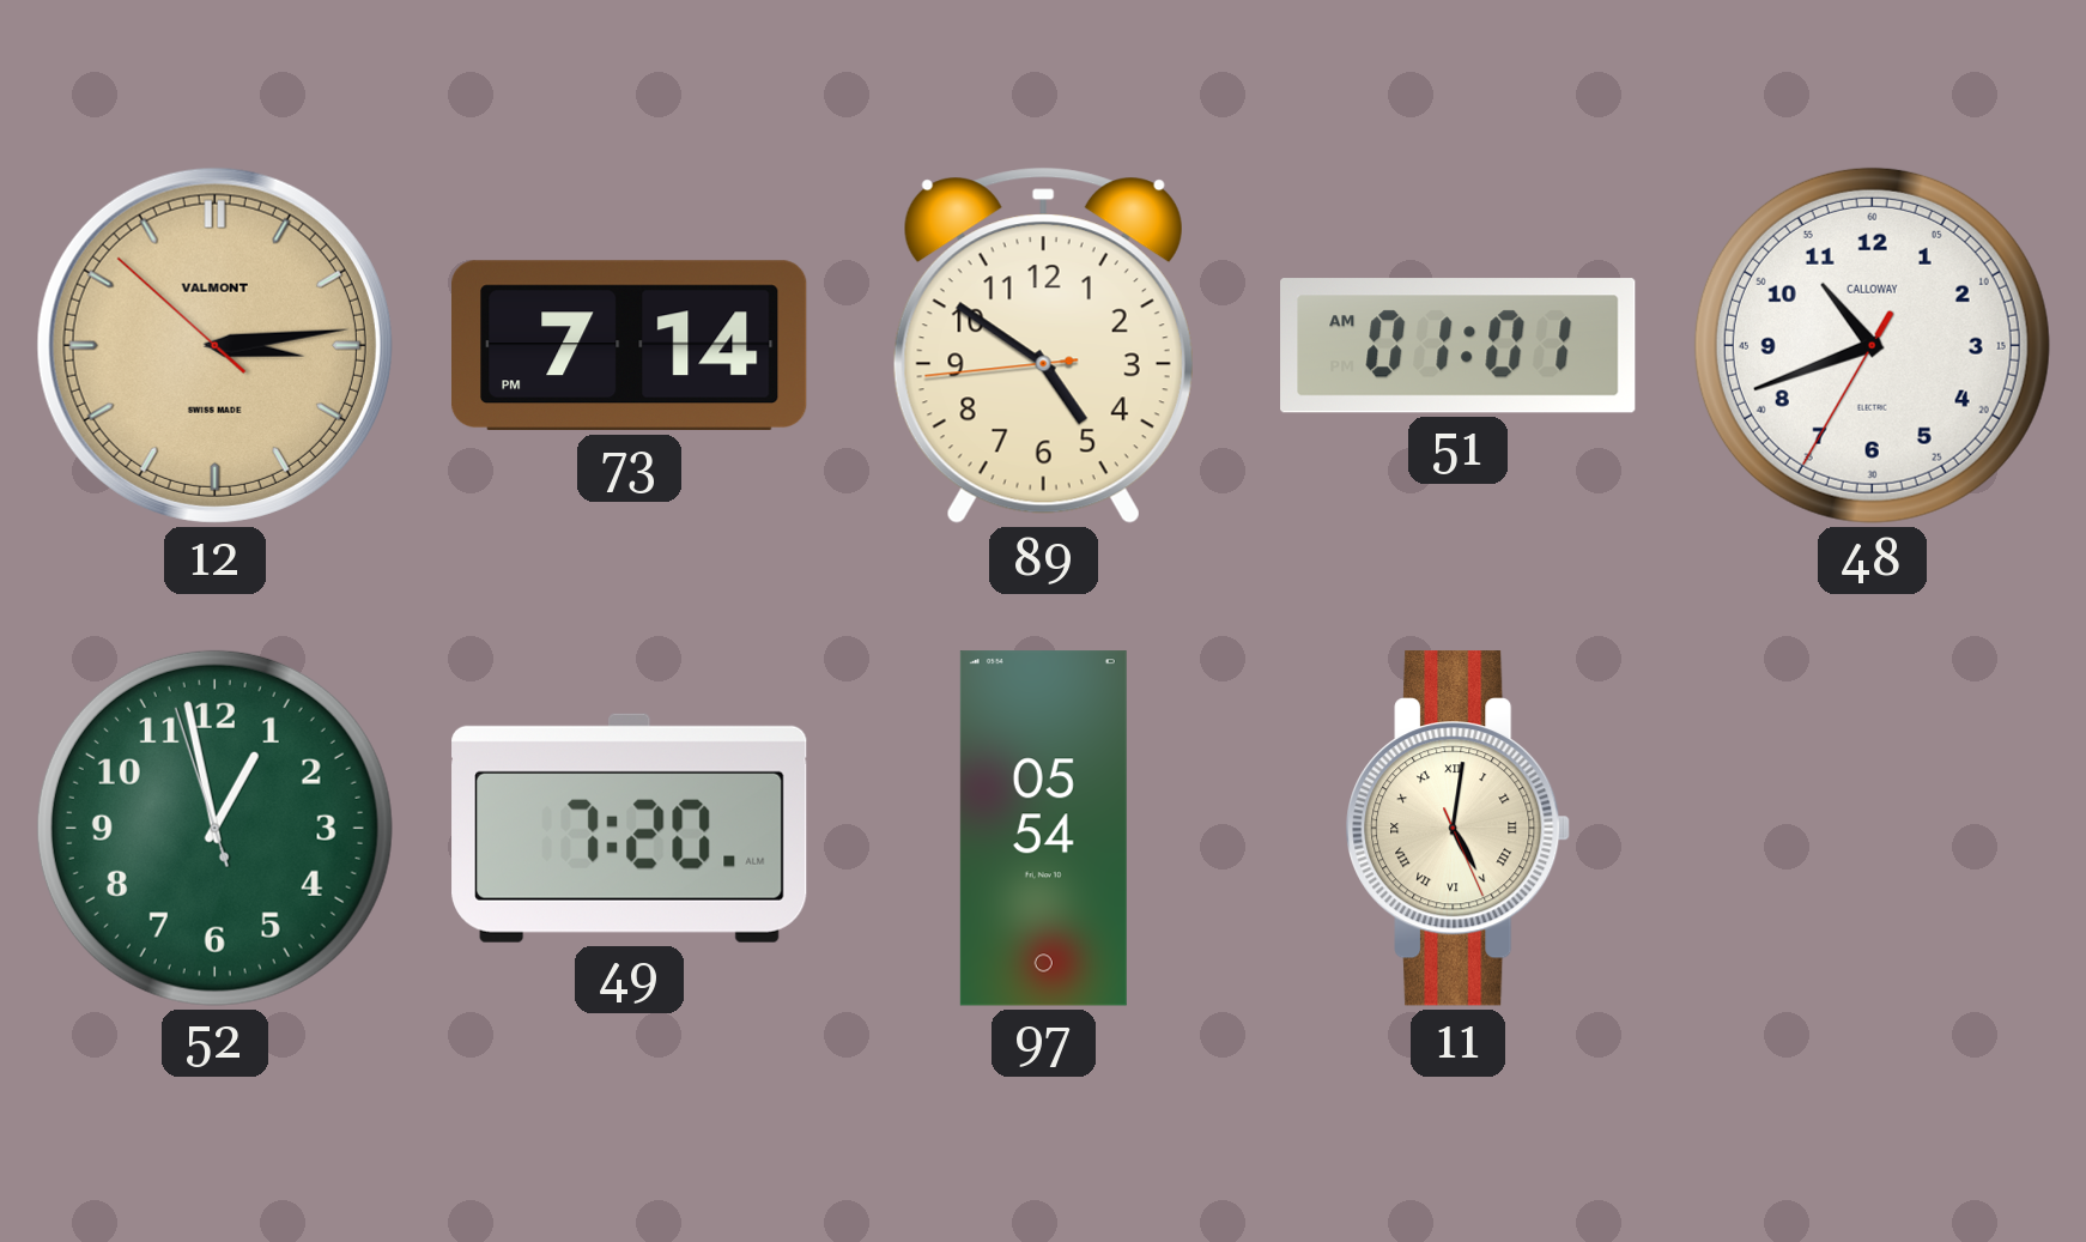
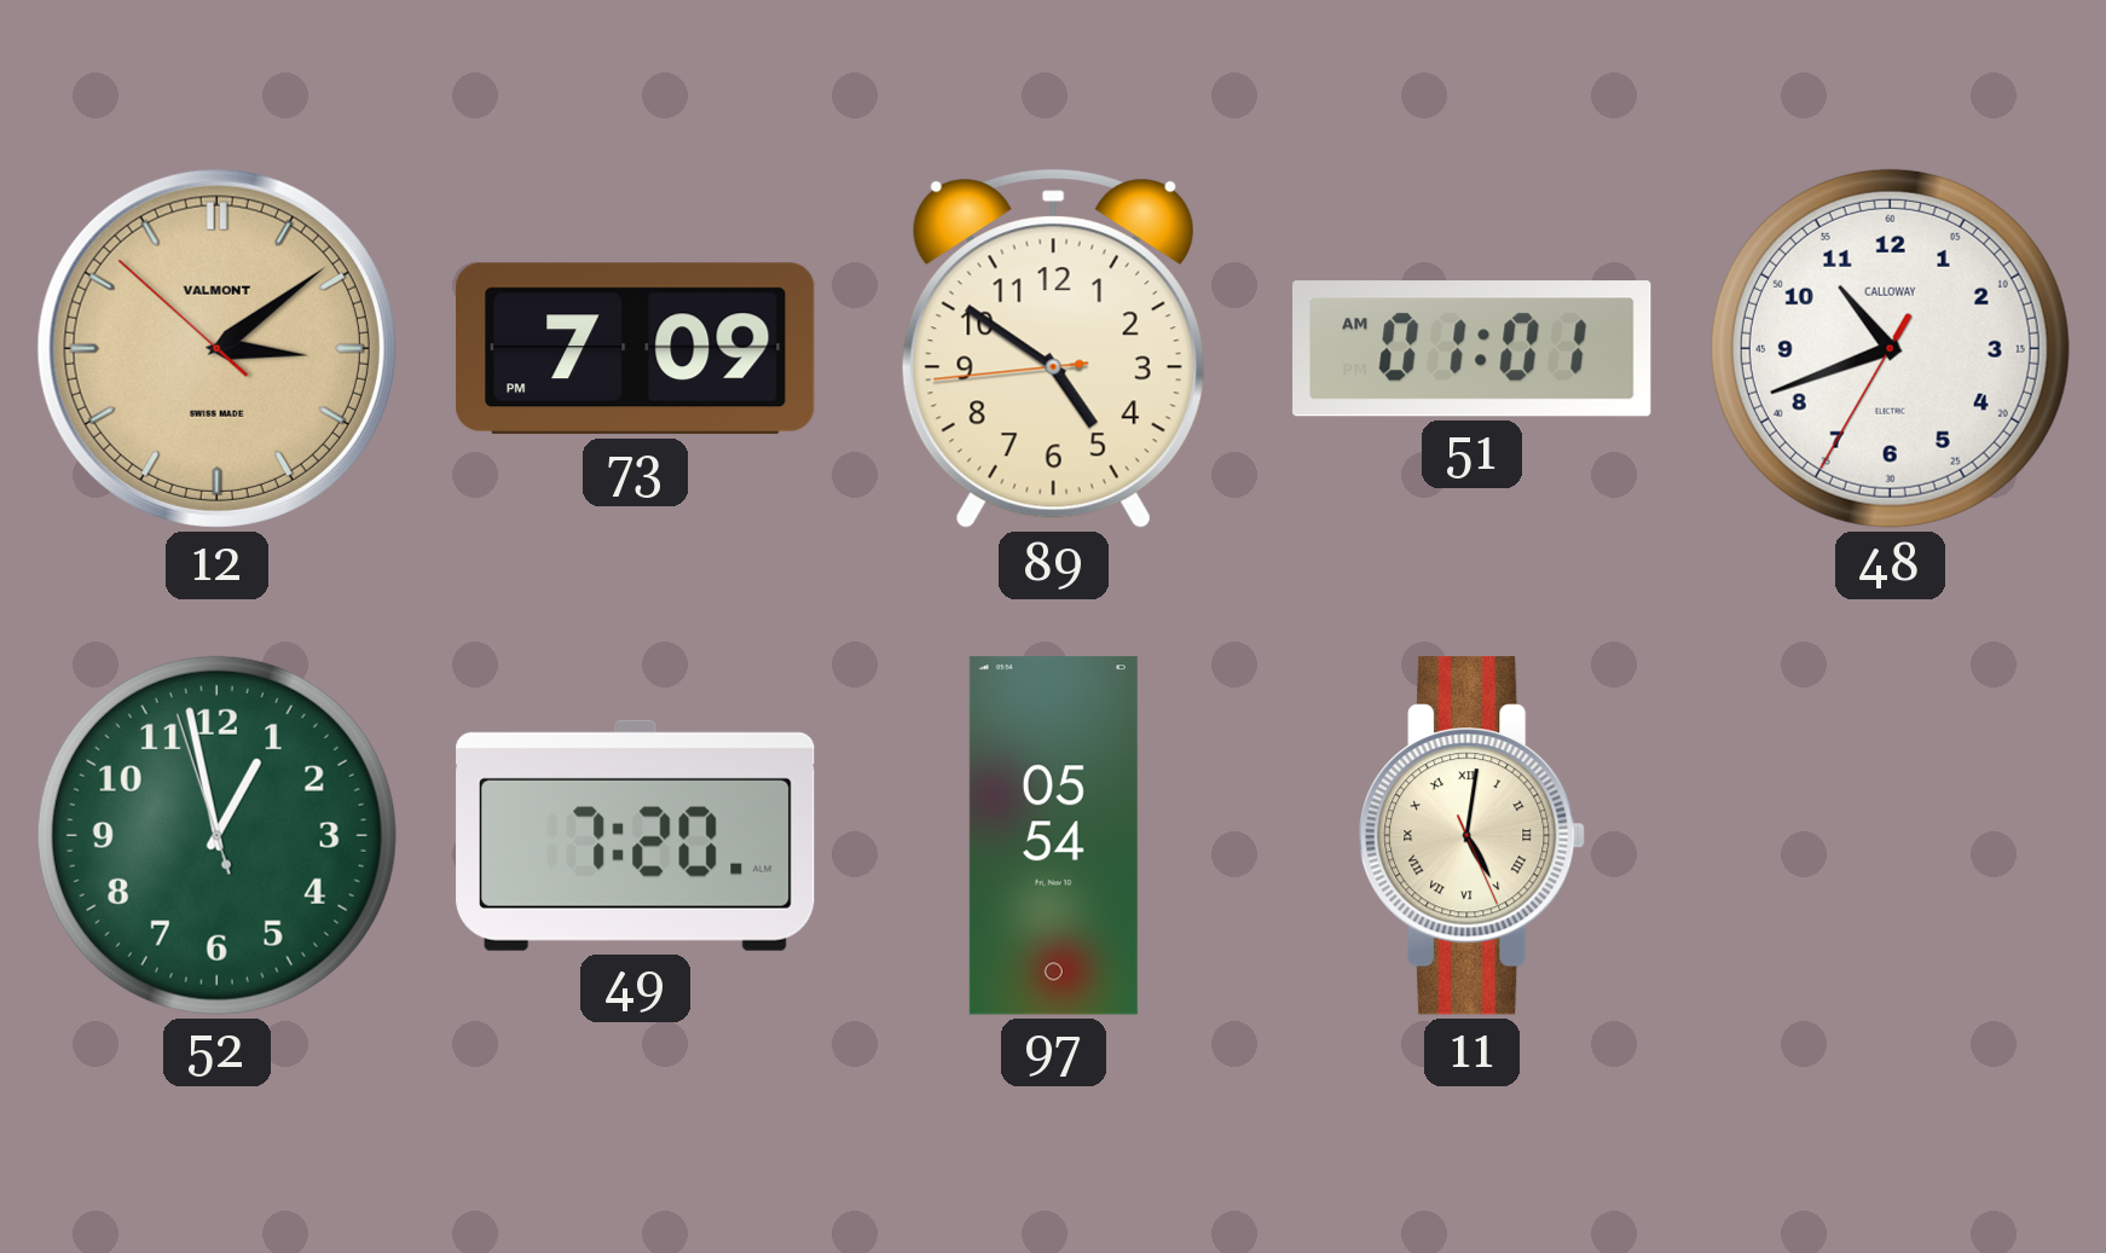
12: 3:13 -> 3:08
73: 7:14 -> 7:09
